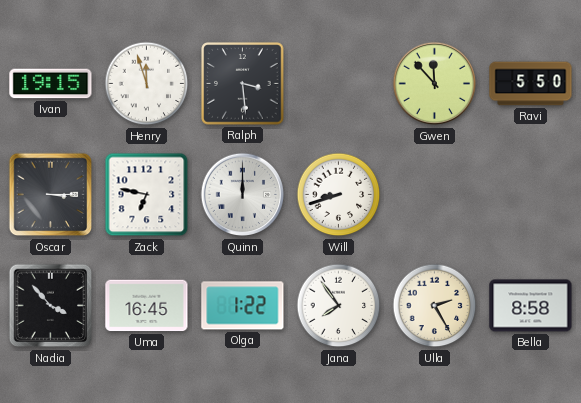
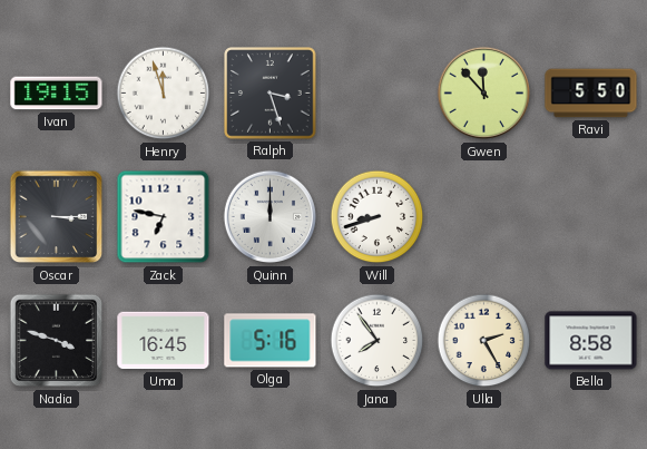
Ralph: 3:29 -> 3:27
Nadia: 3:53 -> 3:48
Olga: 1:22 -> 5:16
